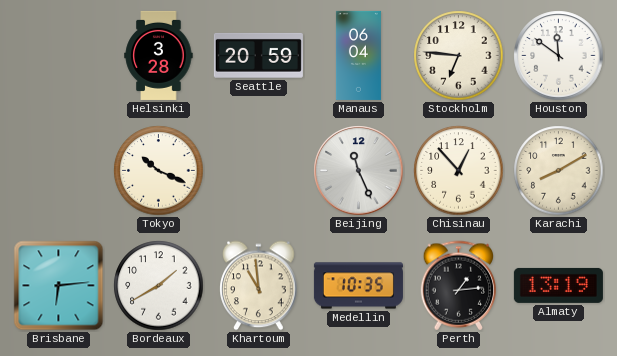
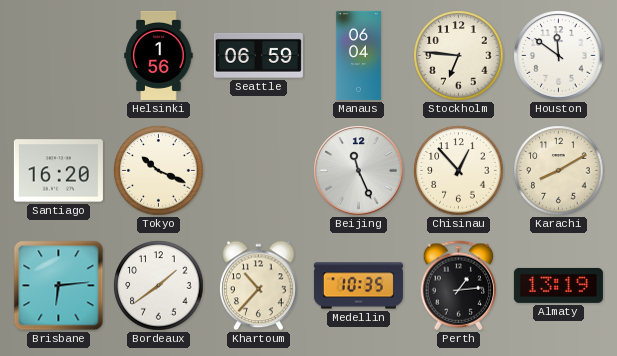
Helsinki: 3:28 -> 1:56
Seattle: 20:59 -> 06:59
Santiago: none -> 16:20
Bordeaux: 1:40 -> 1:39
Khartoum: 10:59 -> 10:37
